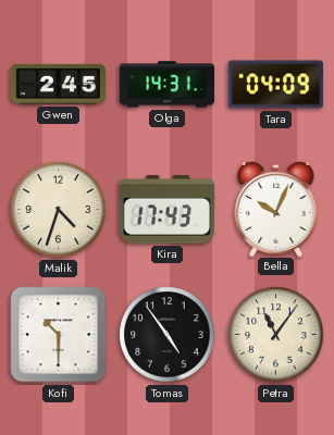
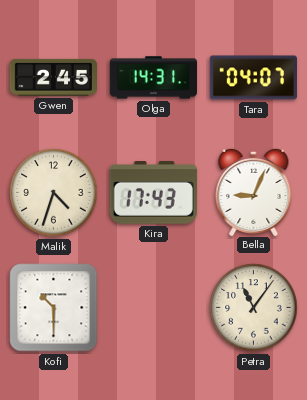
Tara: 04:09 -> 04:07
Bella: 10:04 -> 9:04
Tomas: 4:54 -> none
